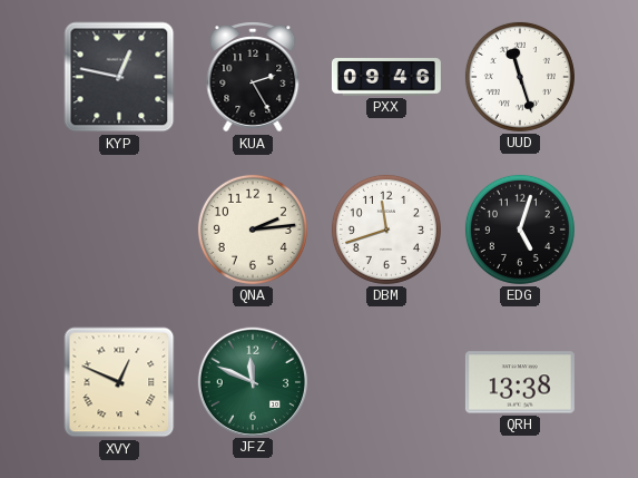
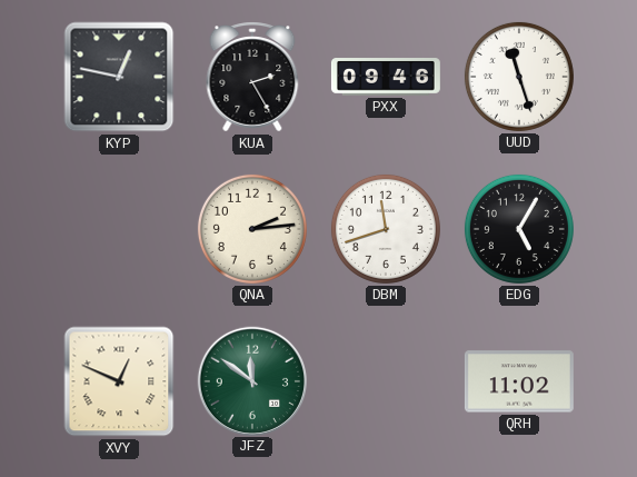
EDG: 5:03 -> 5:05
JFZ: 11:49 -> 11:51
QRH: 13:38 -> 11:02
